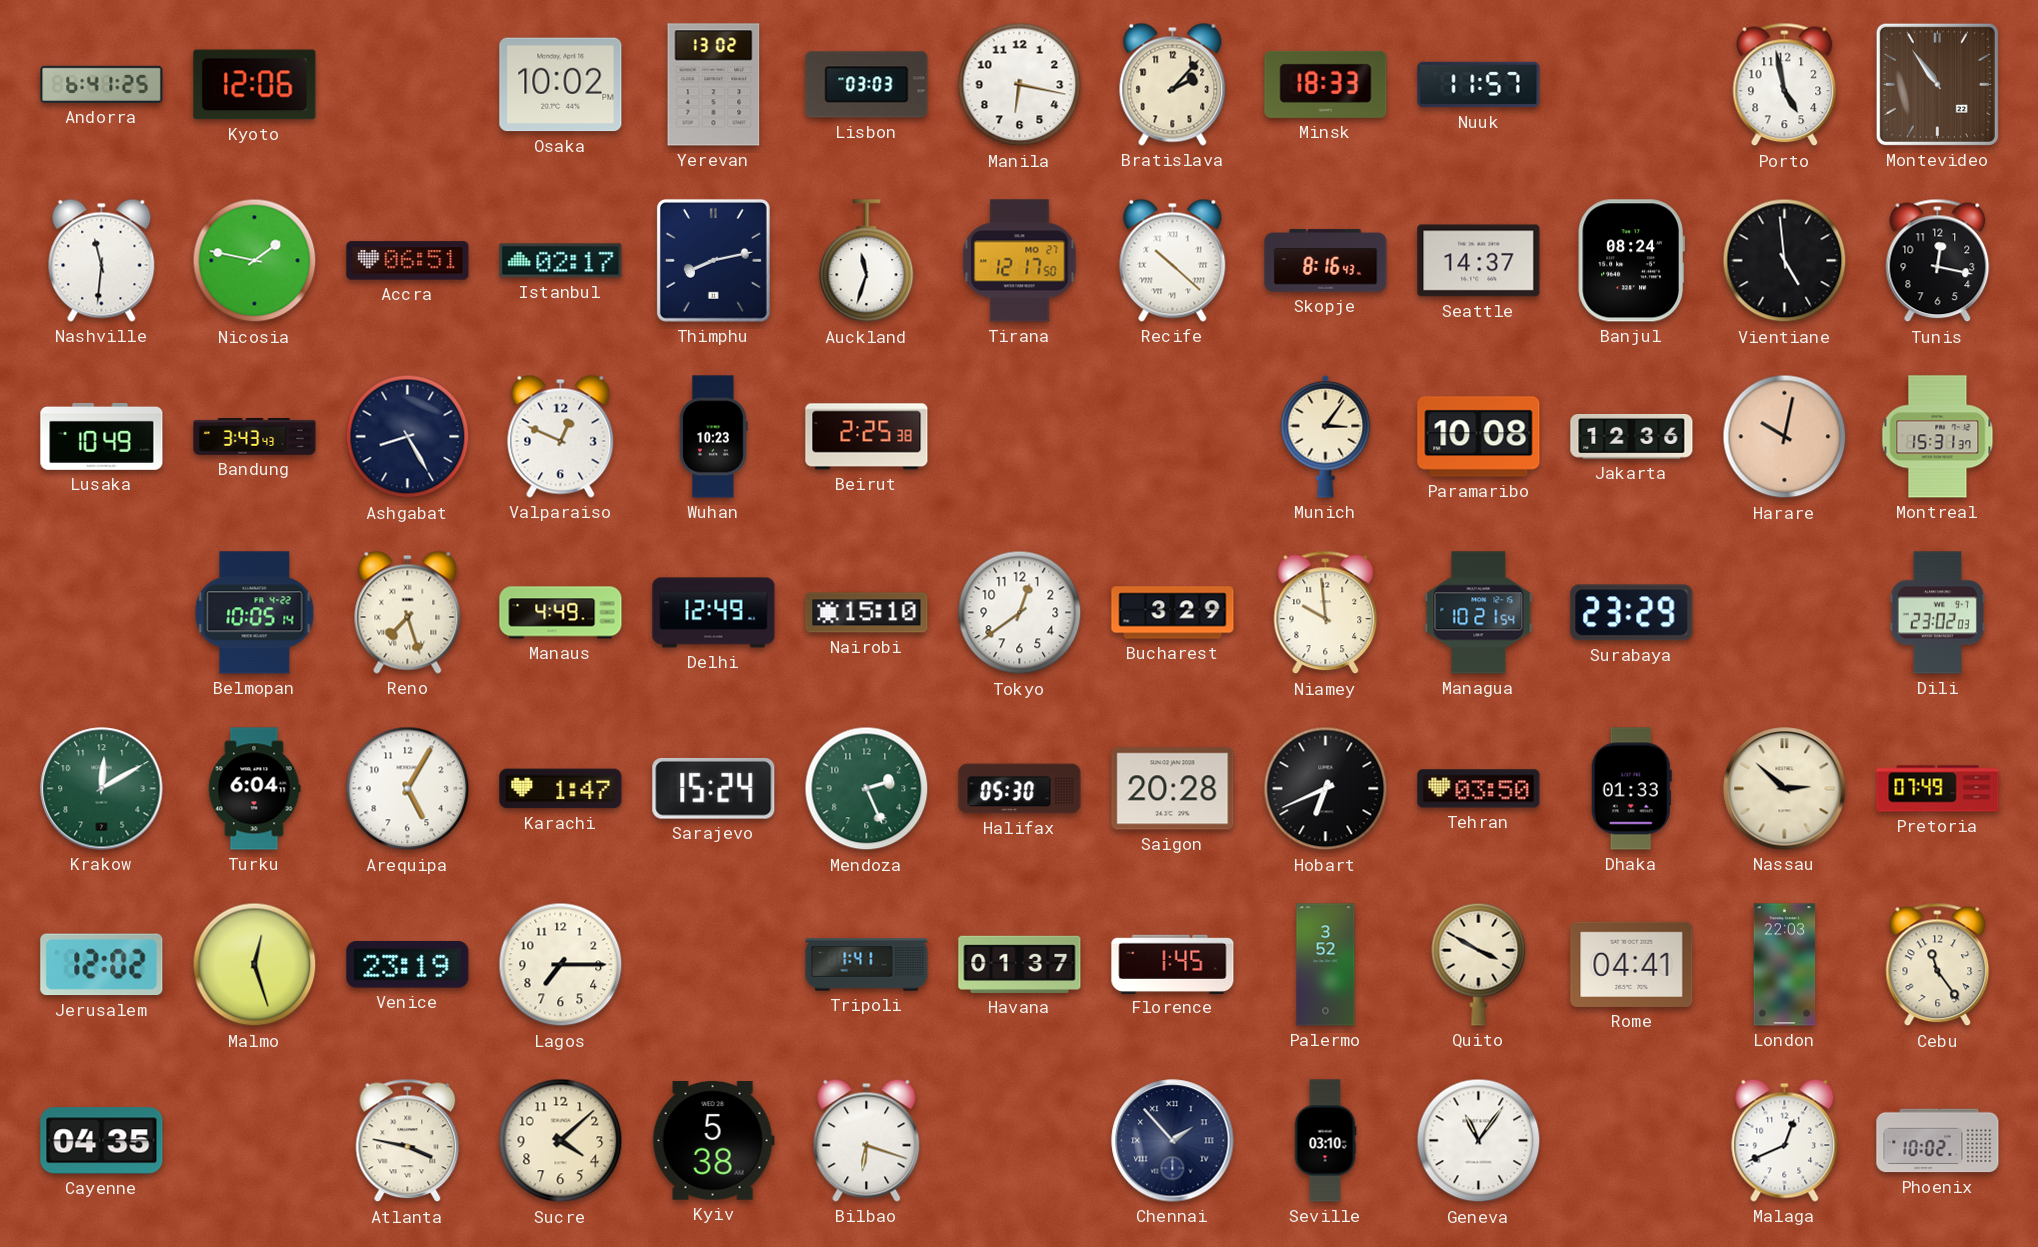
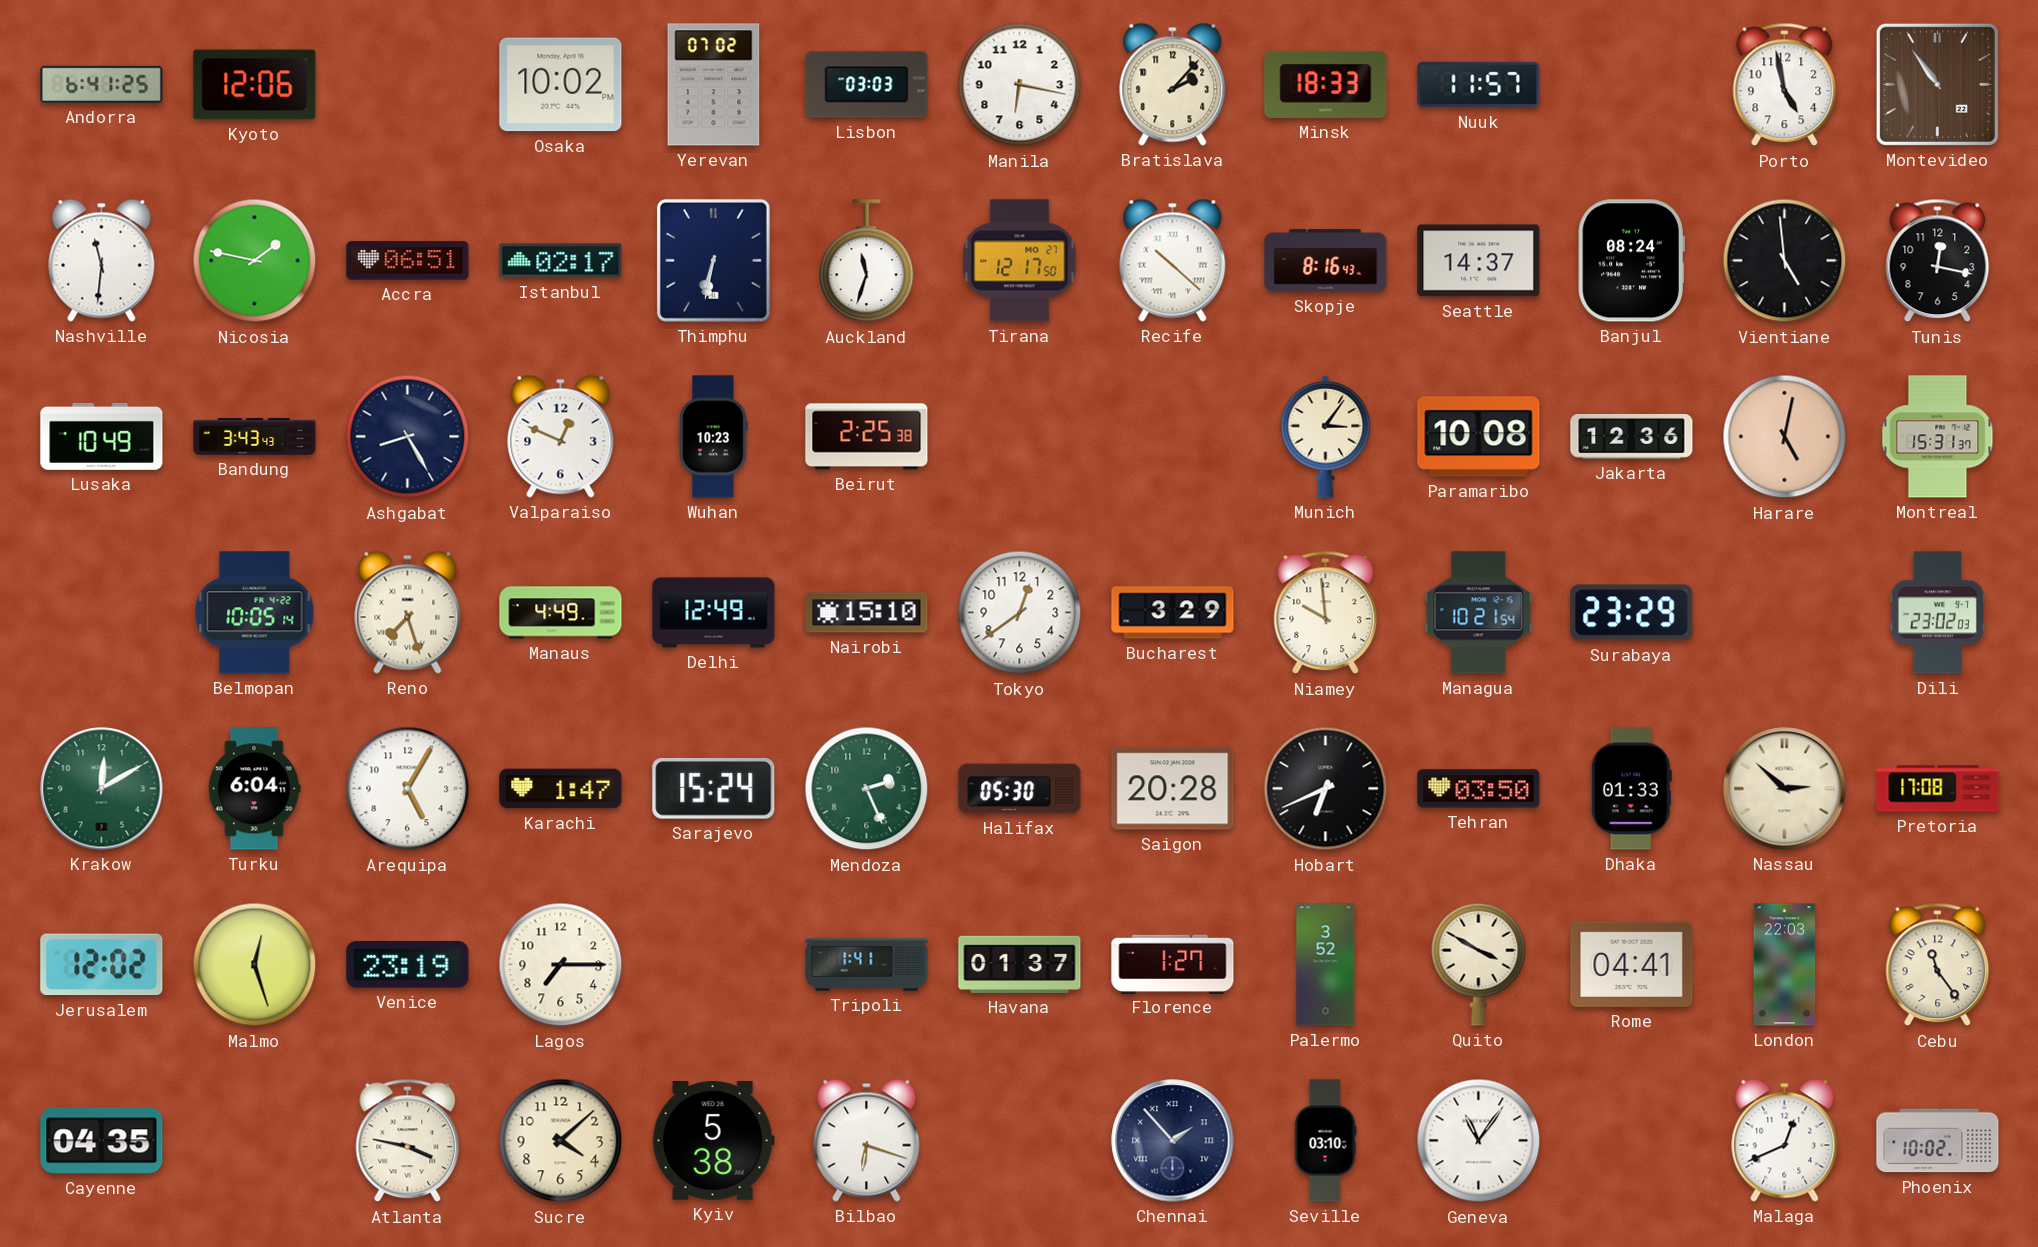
Yerevan: 13:02 -> 07:02
Thimphu: 8:13 -> 6:32
Harare: 10:02 -> 5:02
Pretoria: 07:49 -> 17:08
Florence: 1:45 -> 1:27
